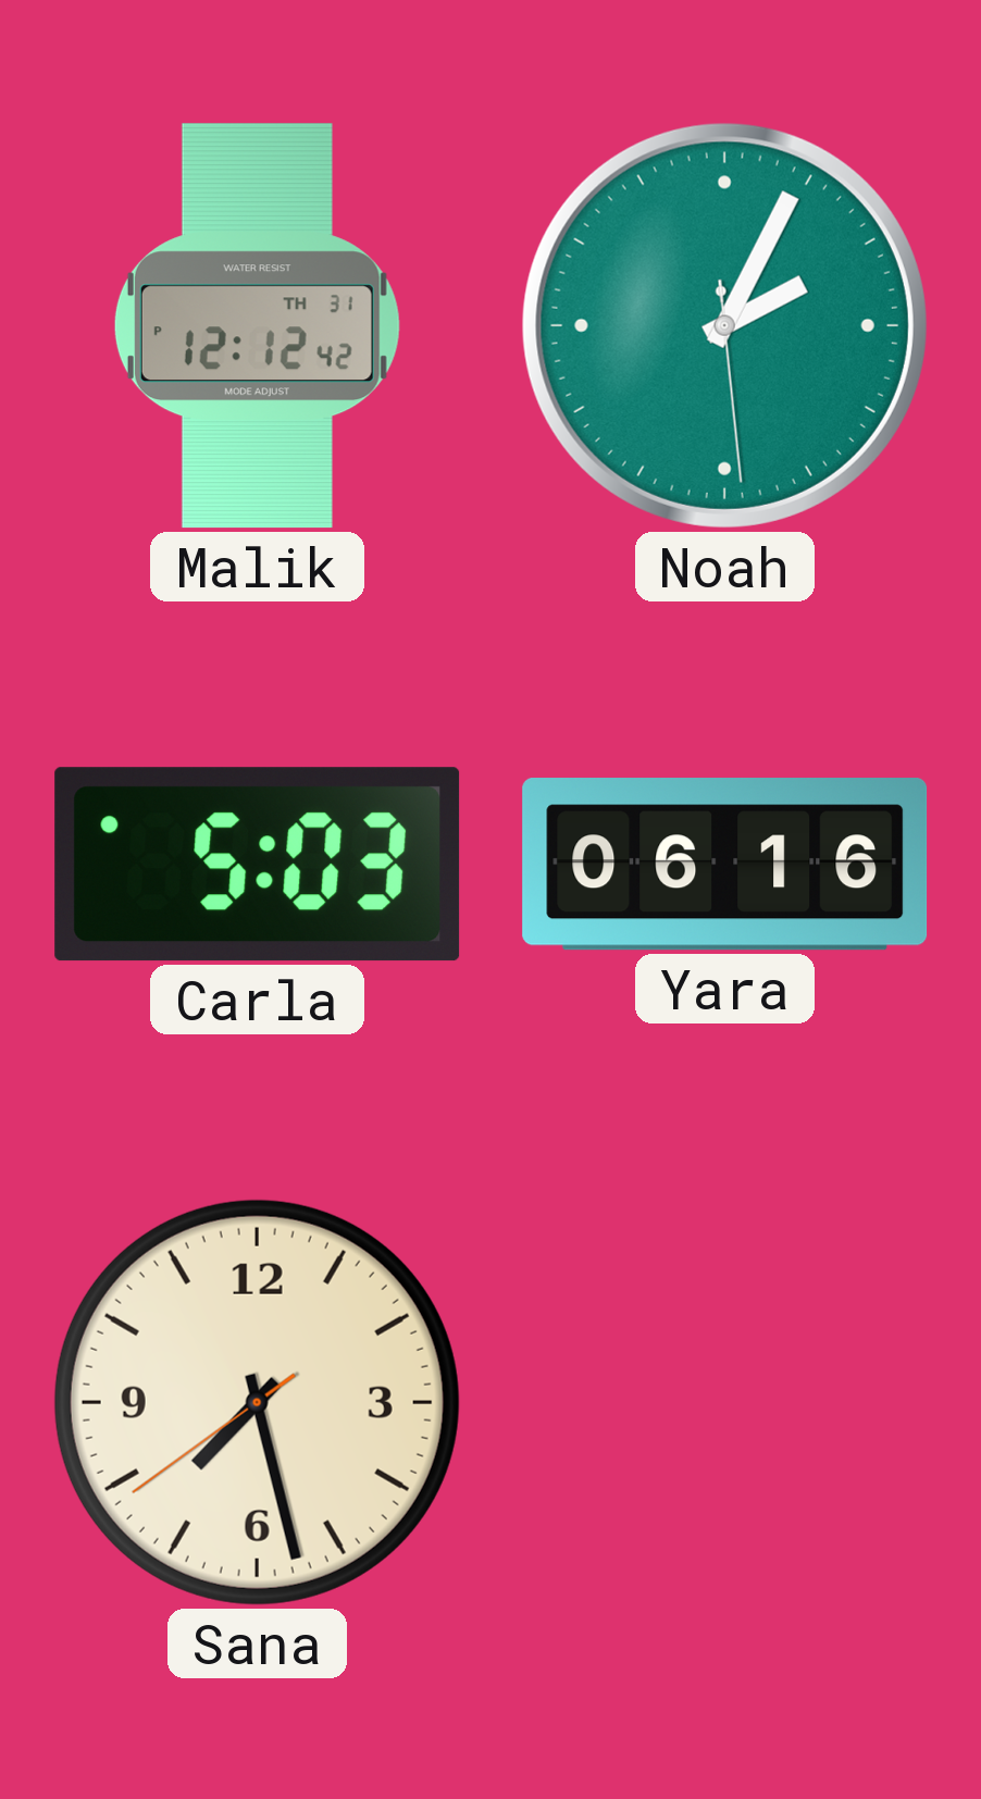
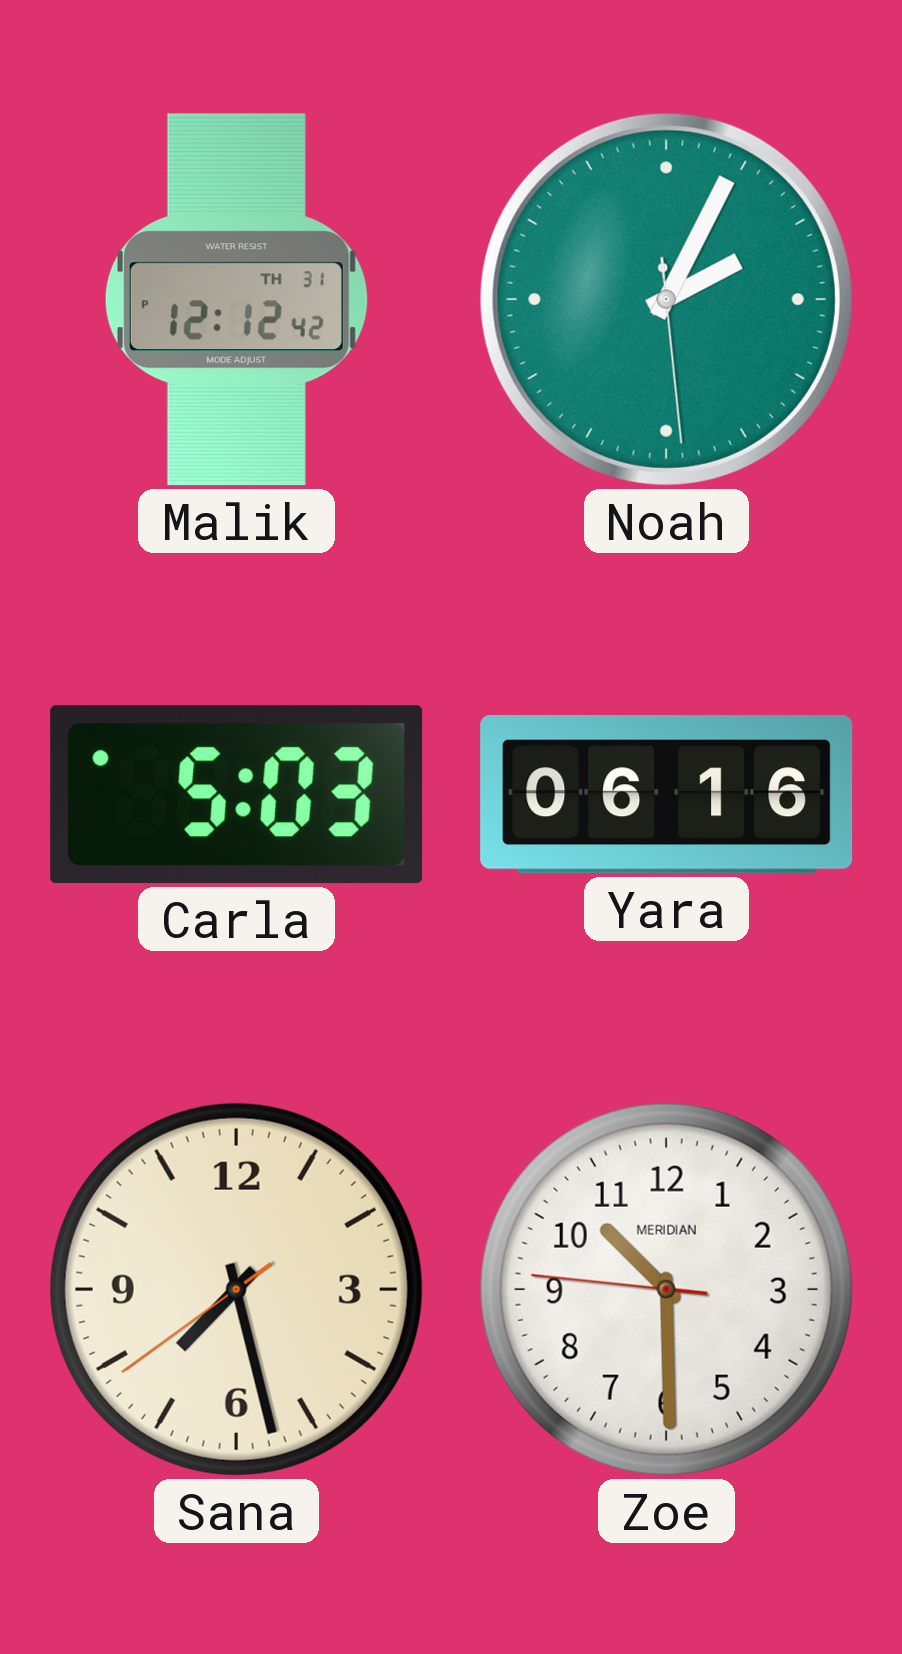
Zoe: none -> 10:29
